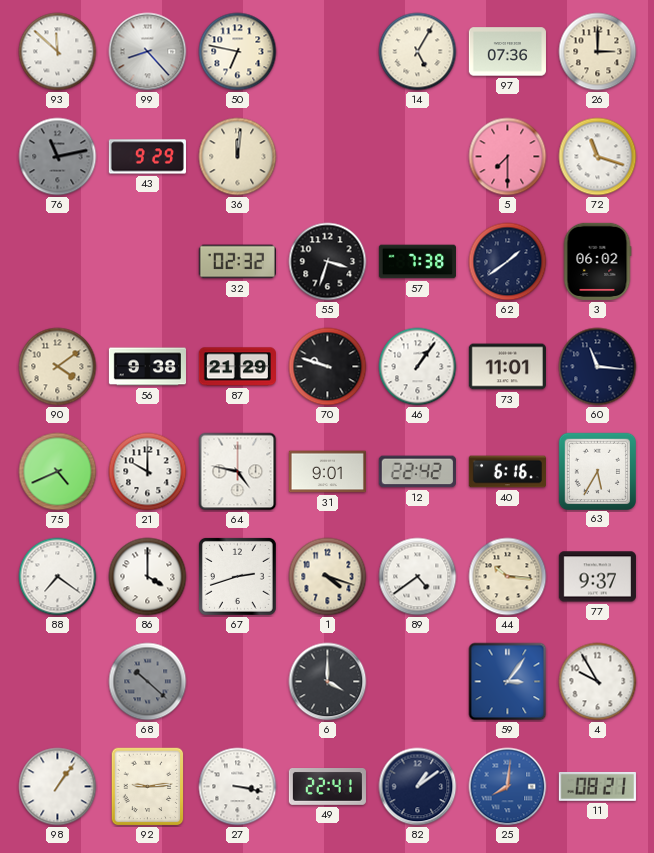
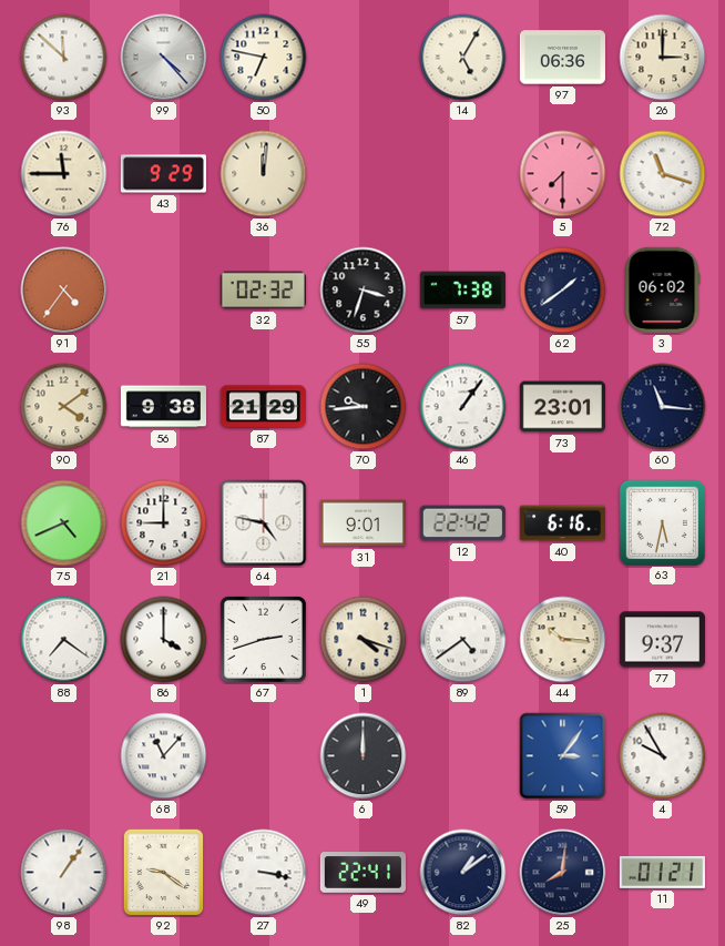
99: 8:23 -> 4:23
97: 07:36 -> 06:36
76: 11:13 -> 11:45
76 dial: grey -> cream
91: none -> 4:36
70: 9:48 -> 9:44
73: 11:01 -> 23:01
21: 10:00 -> 9:00
63: 5:35 -> 5:32
68: 10:22 -> 11:07
68 dial: grey -> white
6: 4:00 -> 12:00
92: 9:14 -> 9:21
25 dial: blue -> navy
11: 08:21 -> 01:21
